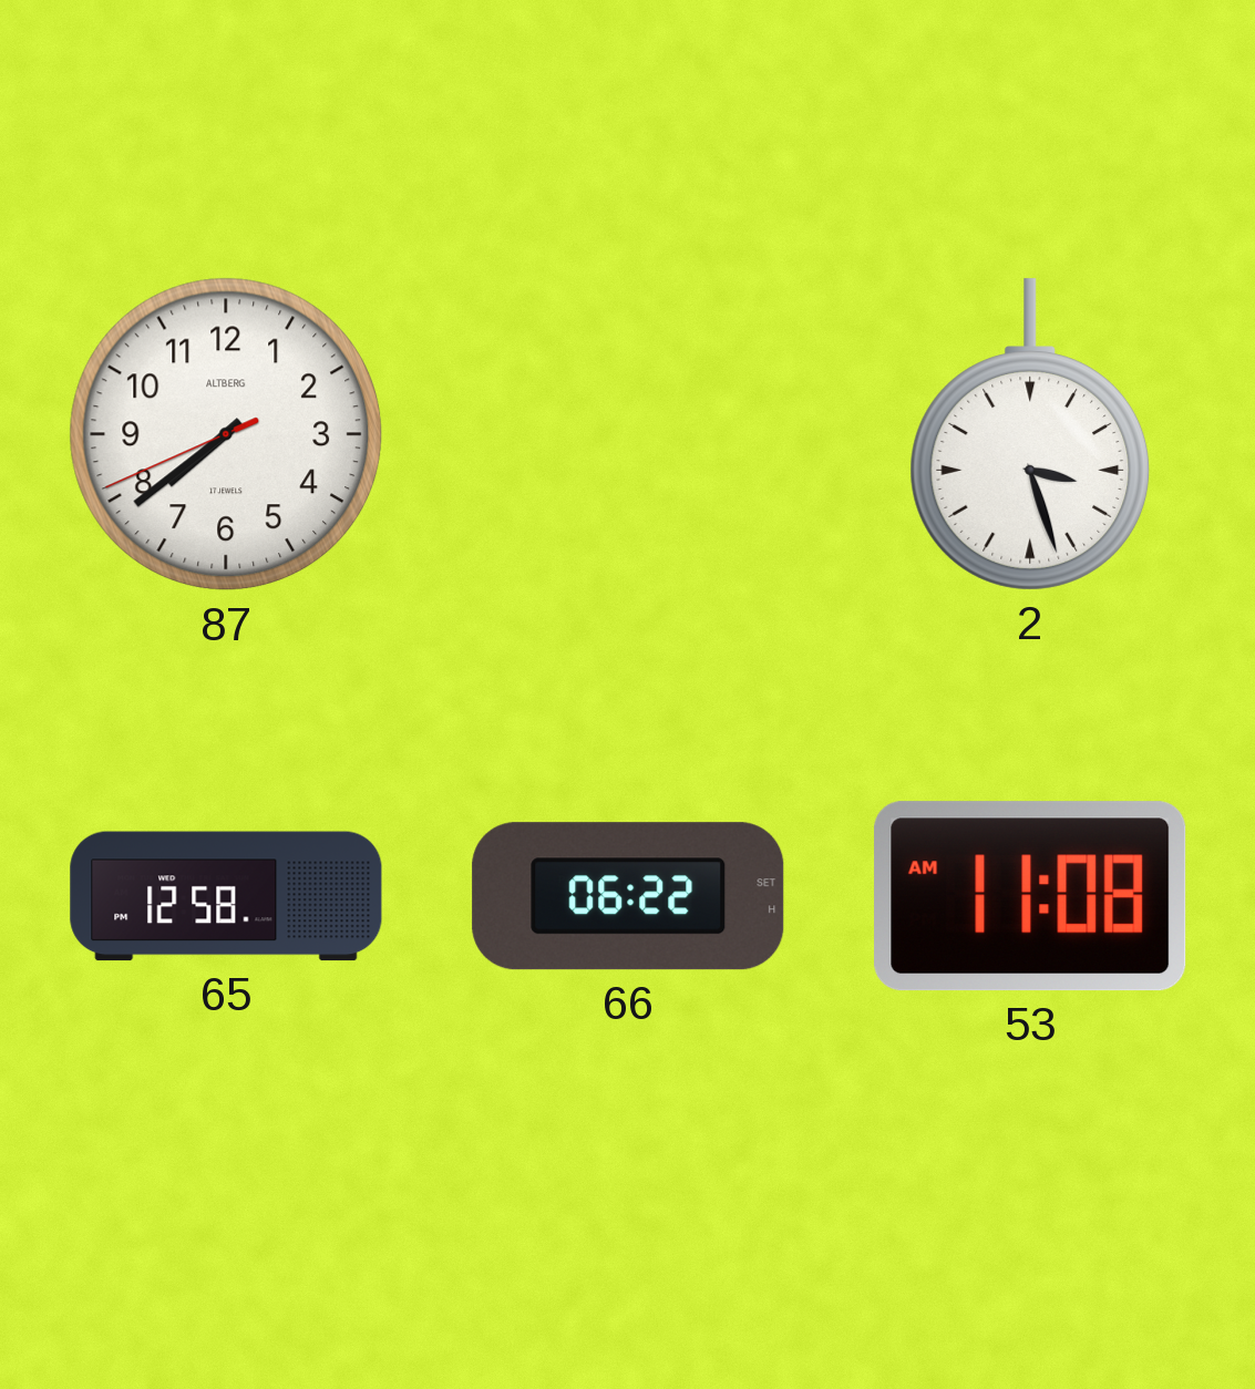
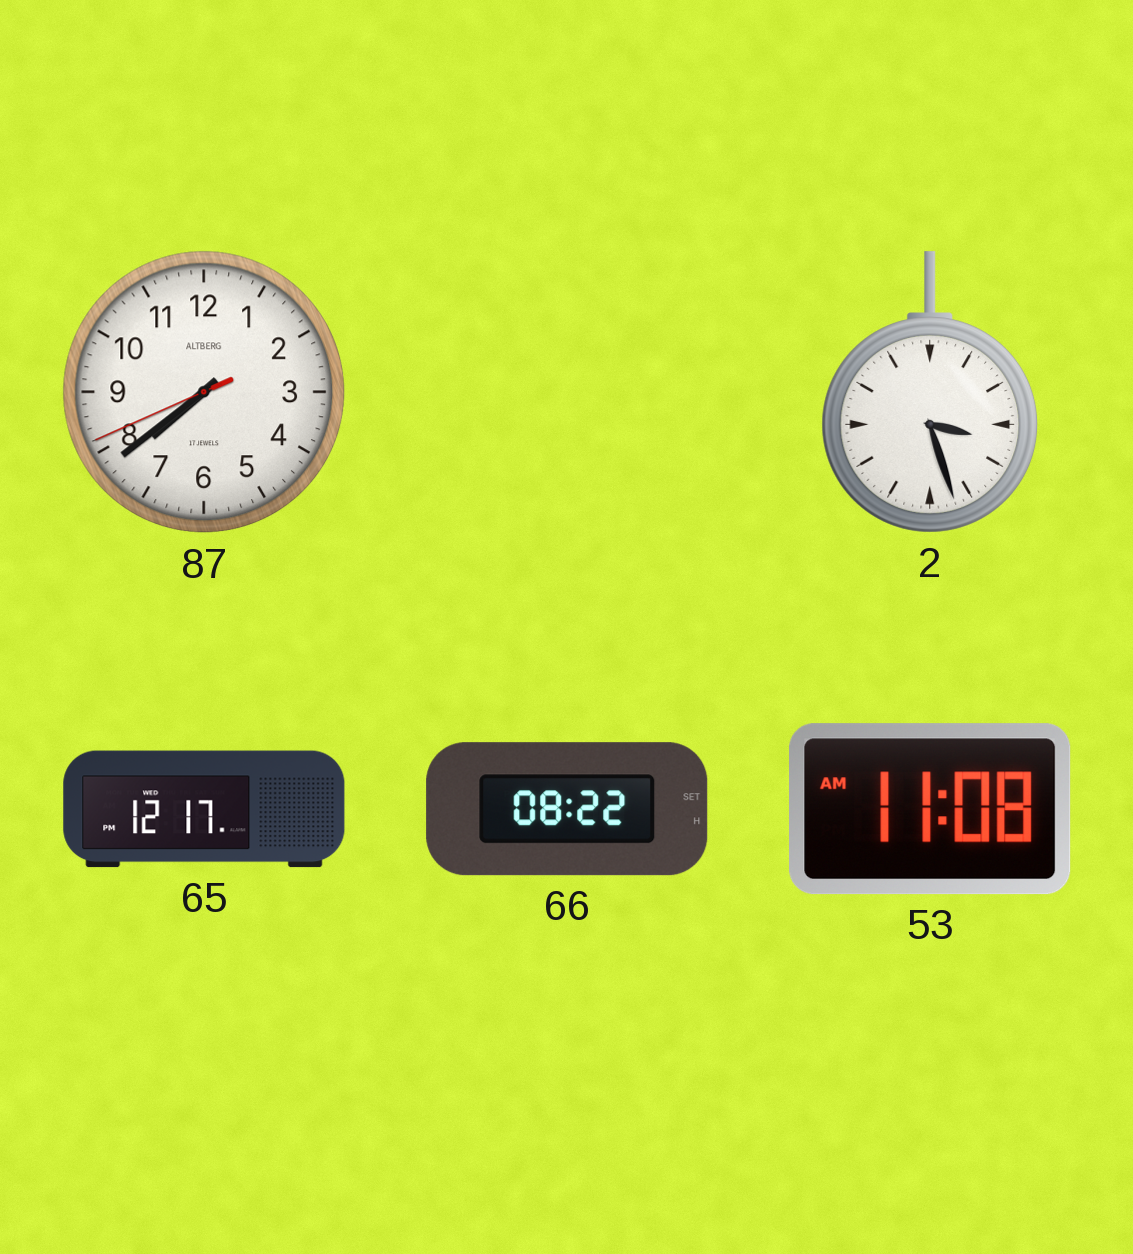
65: 12:58 -> 12:17
66: 06:22 -> 08:22
